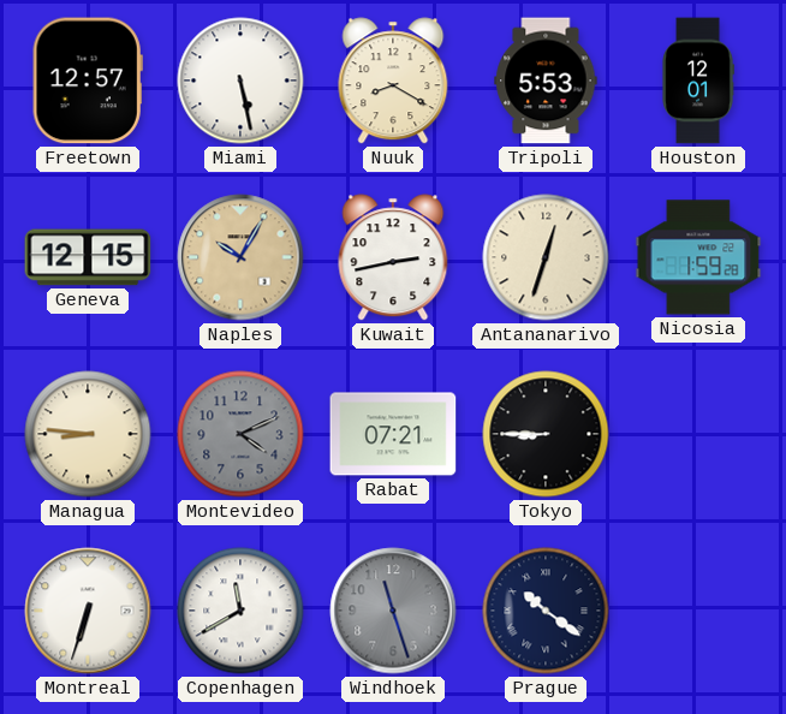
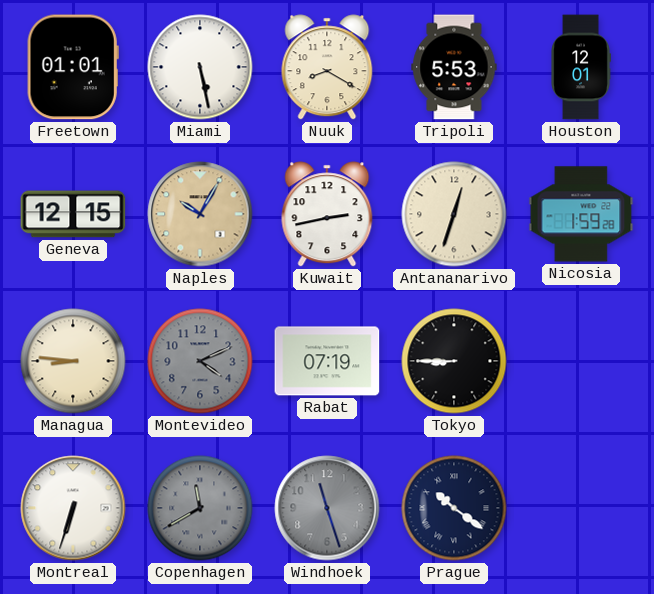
Freetown: 12:57 -> 01:01
Rabat: 07:21 -> 07:19
Copenhagen dial: white -> grey
